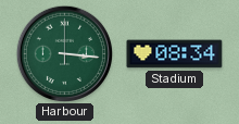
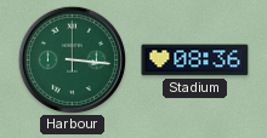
Stadium: 08:34 -> 08:36
